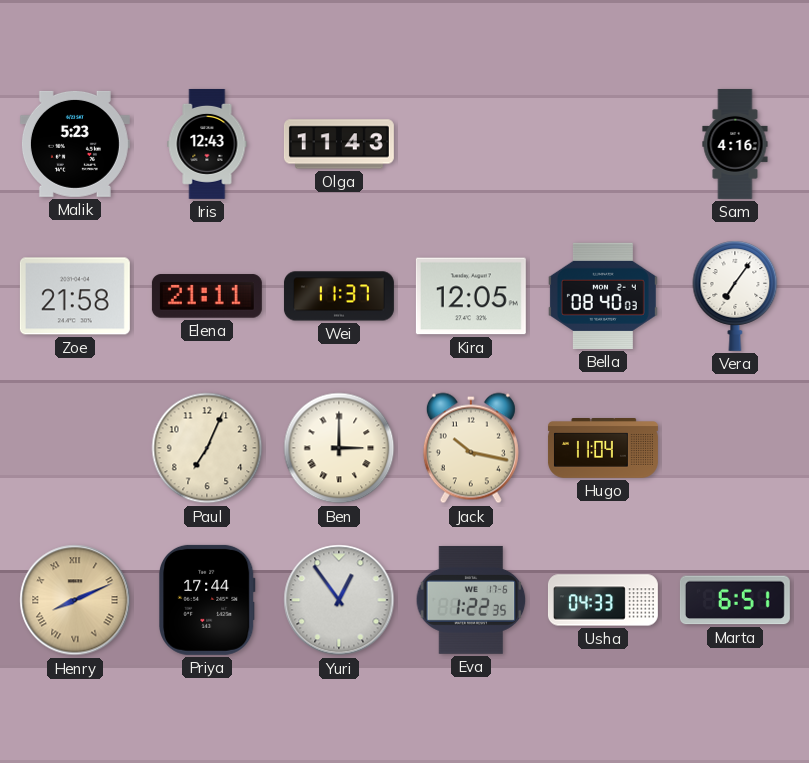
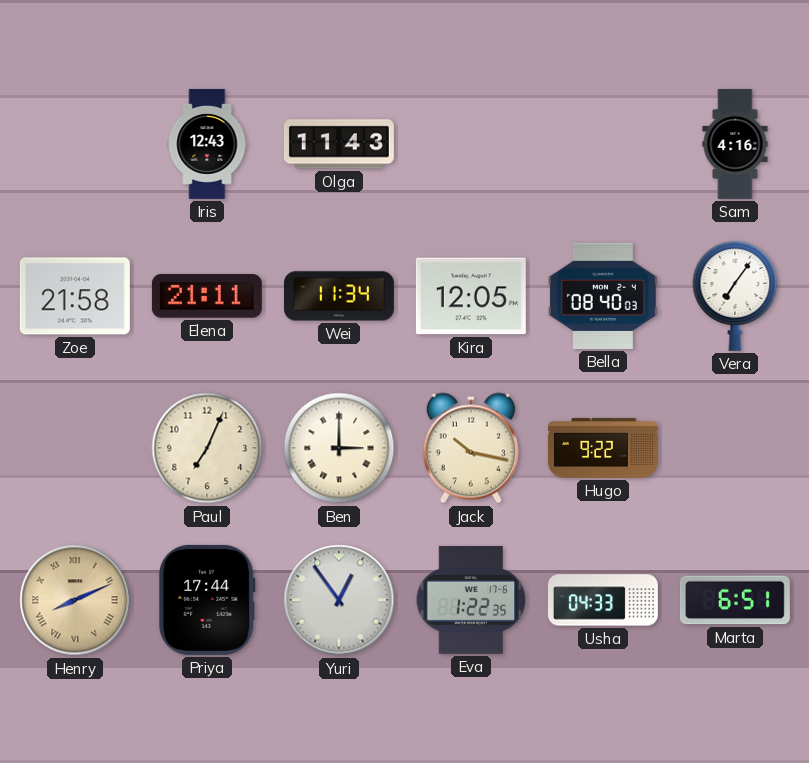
Malik: 5:23 -> none
Wei: 11:37 -> 11:34
Hugo: 11:04 -> 9:22
